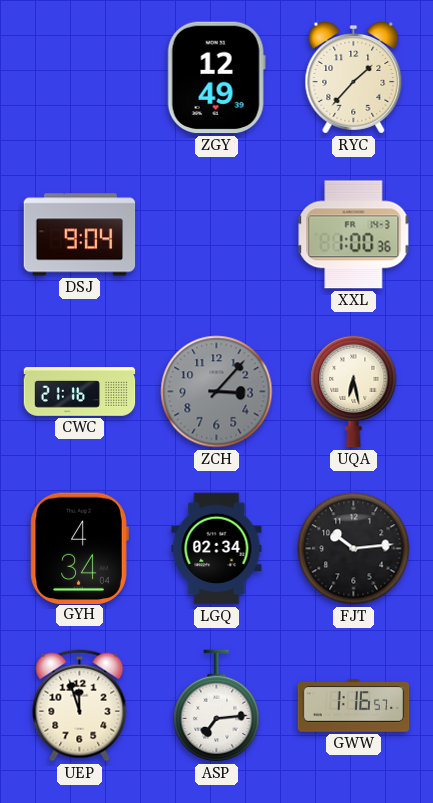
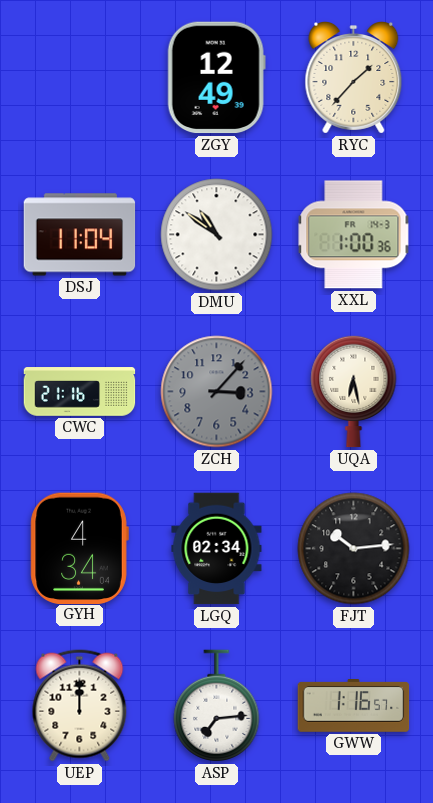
DSJ: 9:04 -> 11:04
DMU: none -> 10:51
UEP: 11:57 -> 12:00
